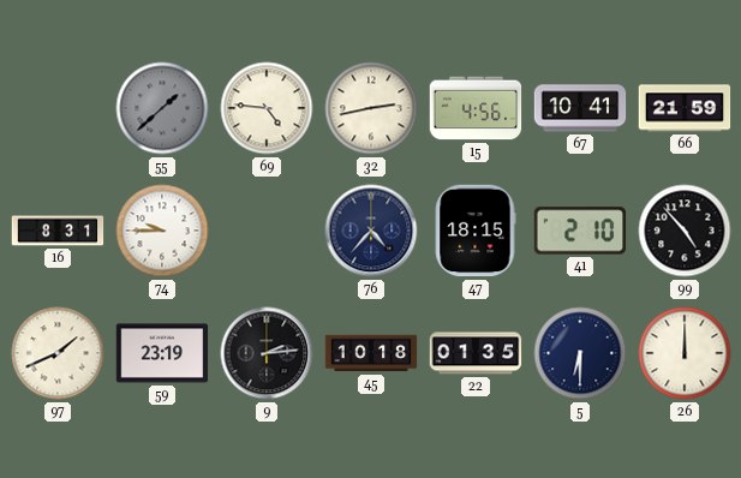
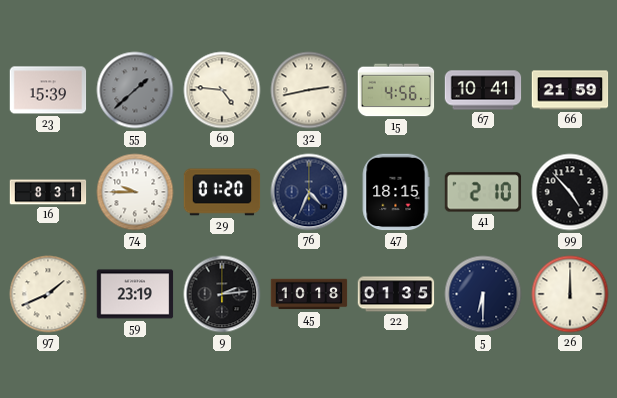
23: none -> 15:39
29: none -> 01:20
76: 4:37 -> 4:34
